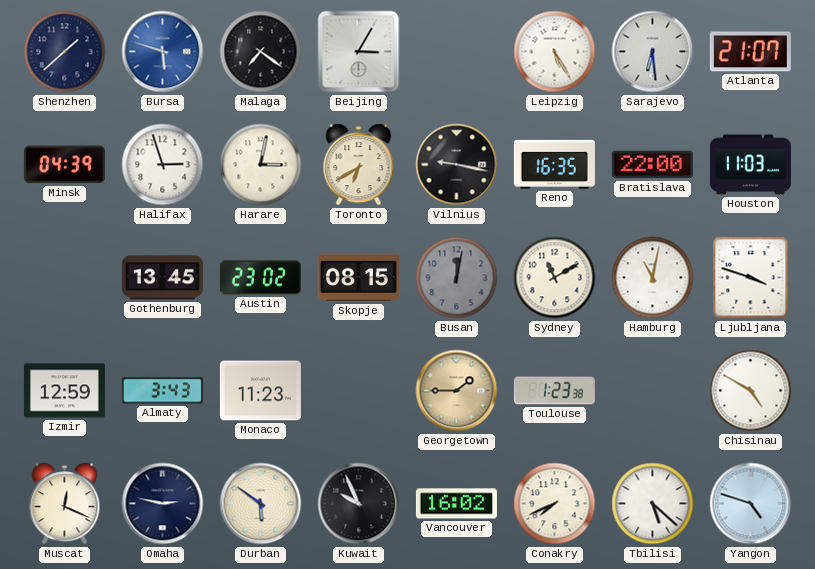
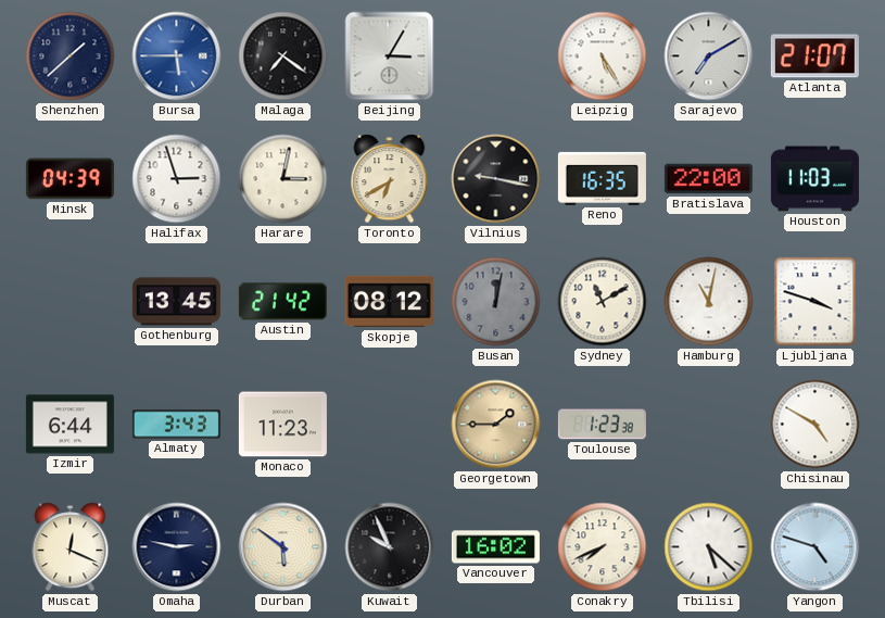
Bursa: 5:48 -> 5:45
Sarajevo: 6:29 -> 7:10
Austin: 23:02 -> 21:42
Skopje: 08:15 -> 08:12
Izmir: 12:59 -> 6:44
